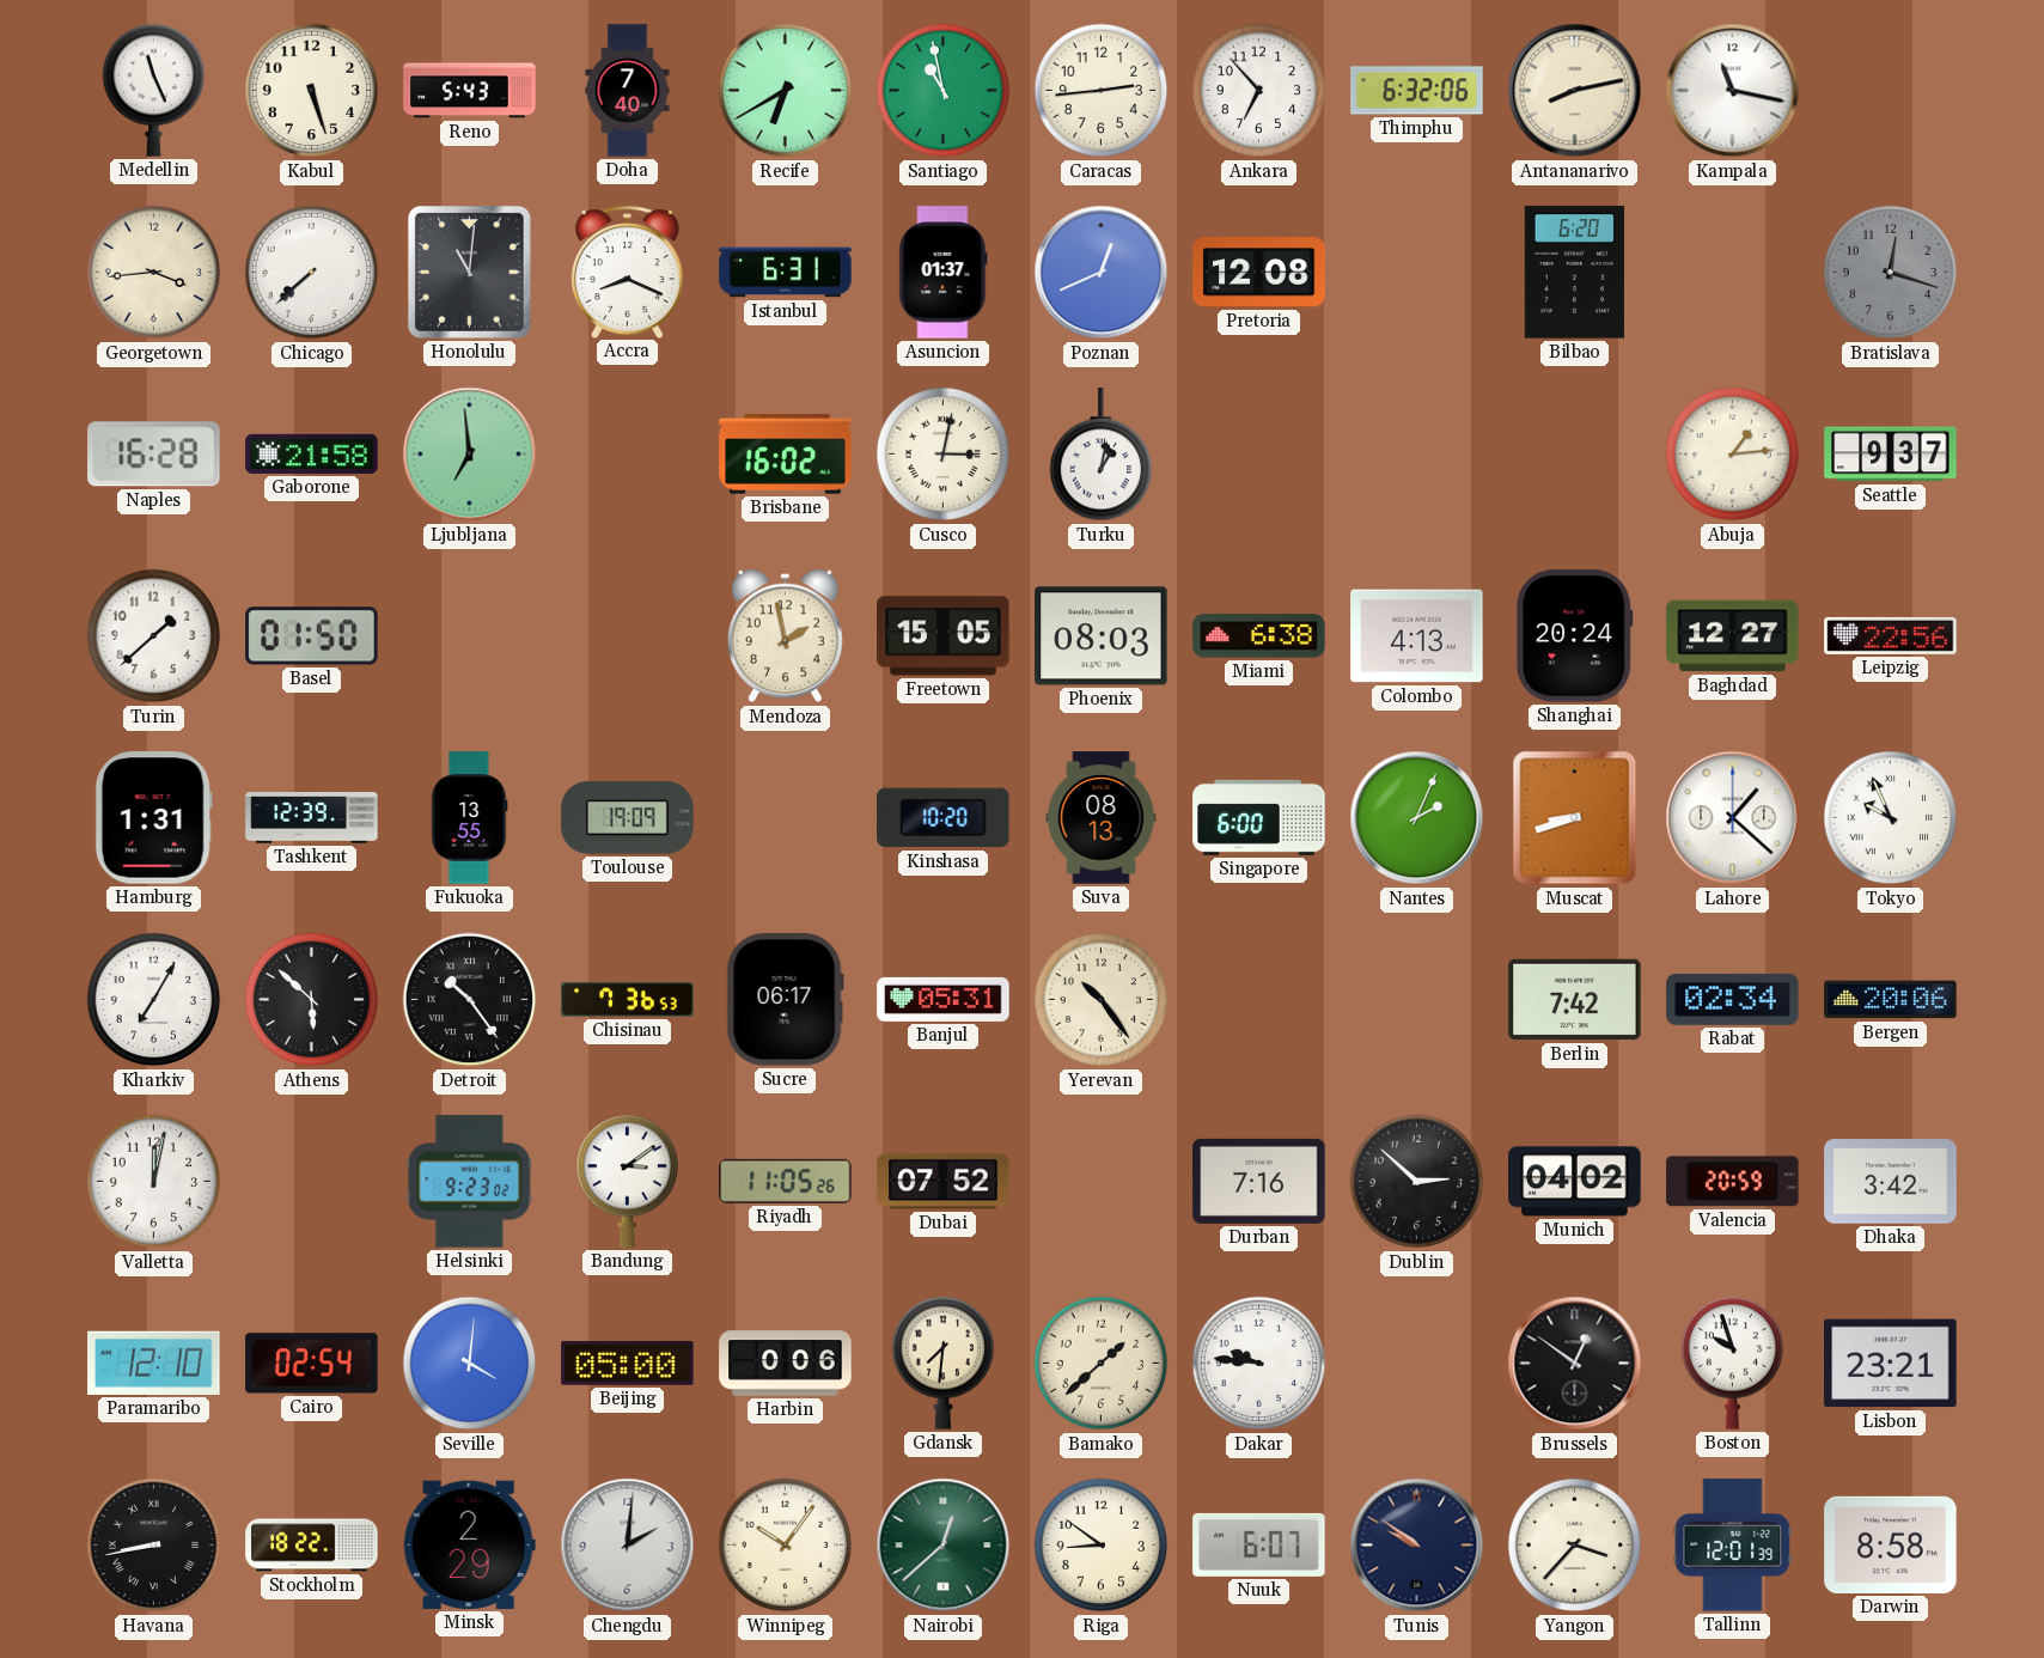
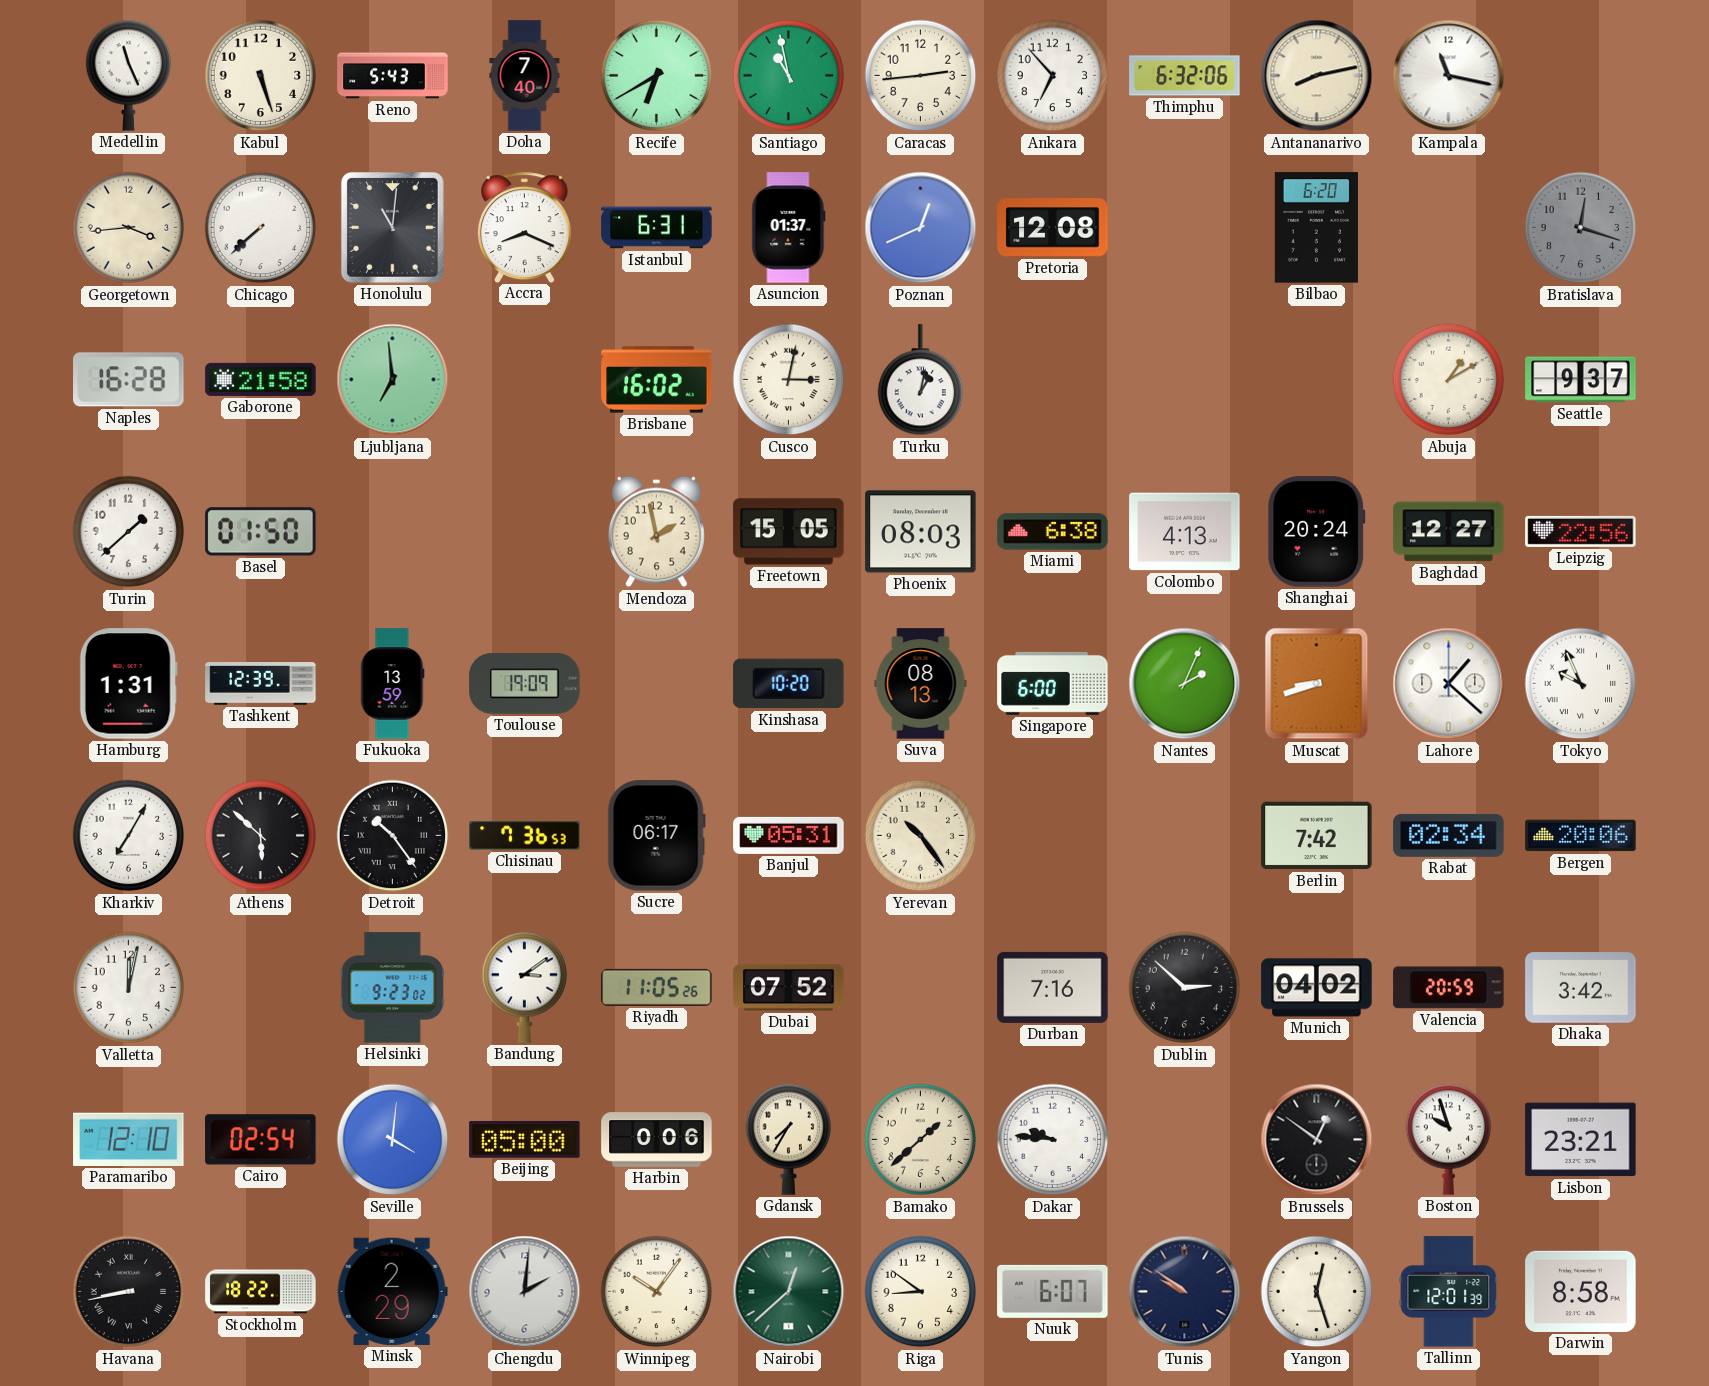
Abuja: 1:14 -> 1:10
Fukuoka: 13:55 -> 13:59
Gdansk: 7:31 -> 7:35
Yangon: 3:37 -> 12:27
